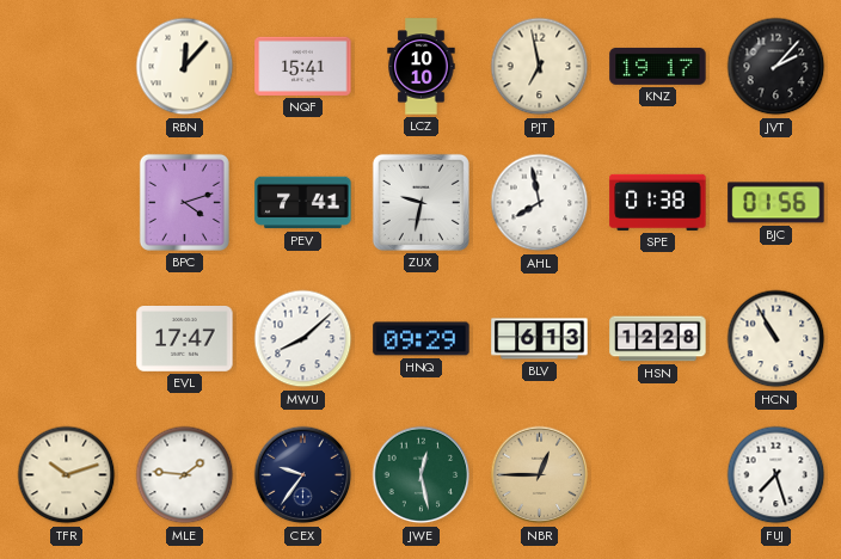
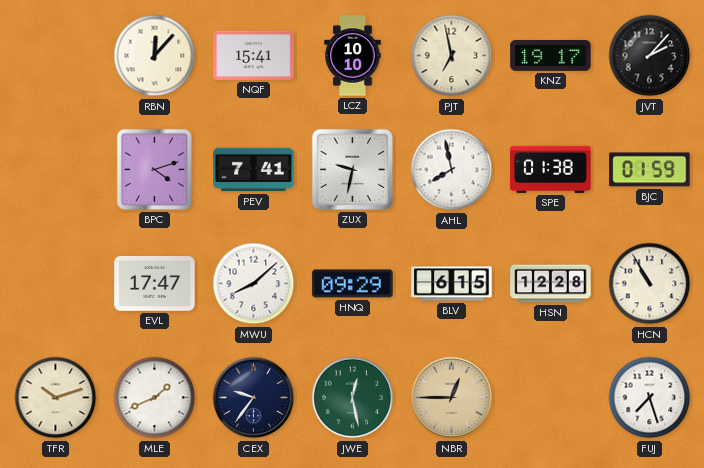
BJC: 01:56 -> 01:59
BLV: 6:13 -> 6:15
MLE: 1:46 -> 1:41
